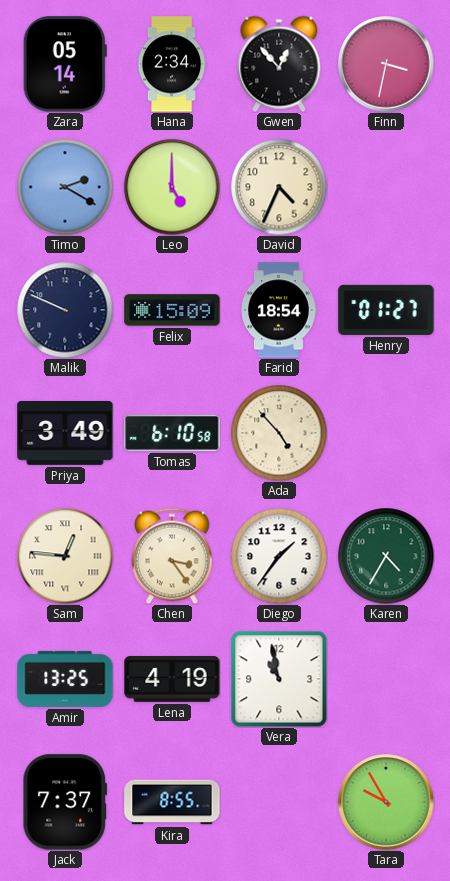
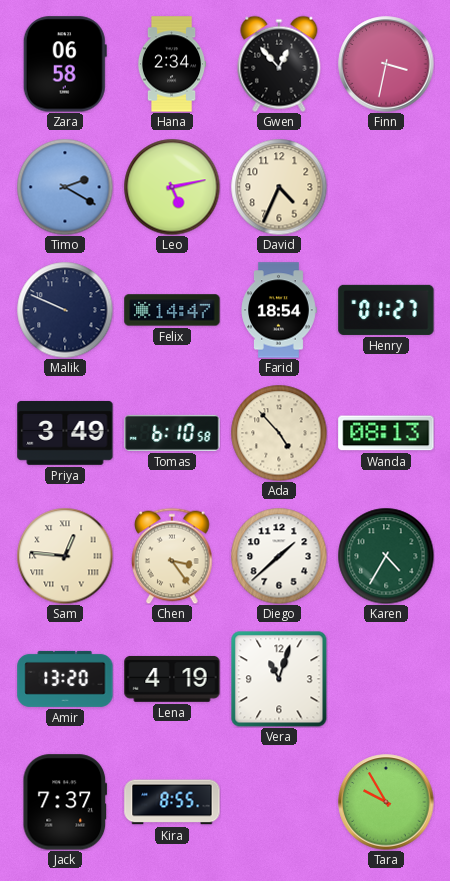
Zara: 05:14 -> 06:58
Leo: 5:00 -> 5:13
Felix: 15:09 -> 14:47
Wanda: none -> 08:13
Diego: 1:36 -> 1:38
Amir: 13:25 -> 13:20
Vera: 10:58 -> 11:03
